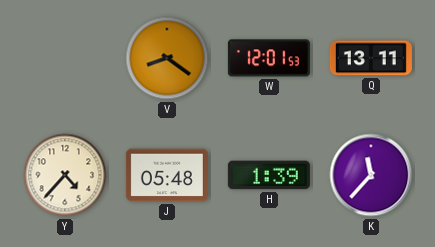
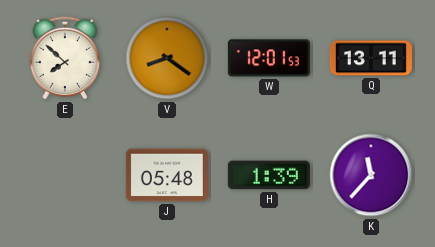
E: none -> 7:52
Y: 4:37 -> none
